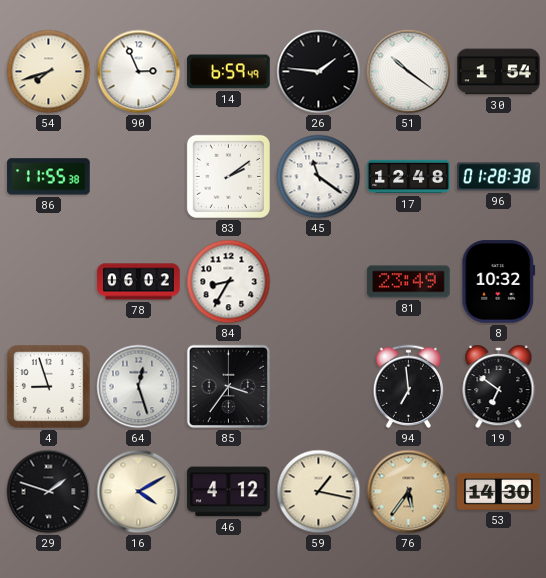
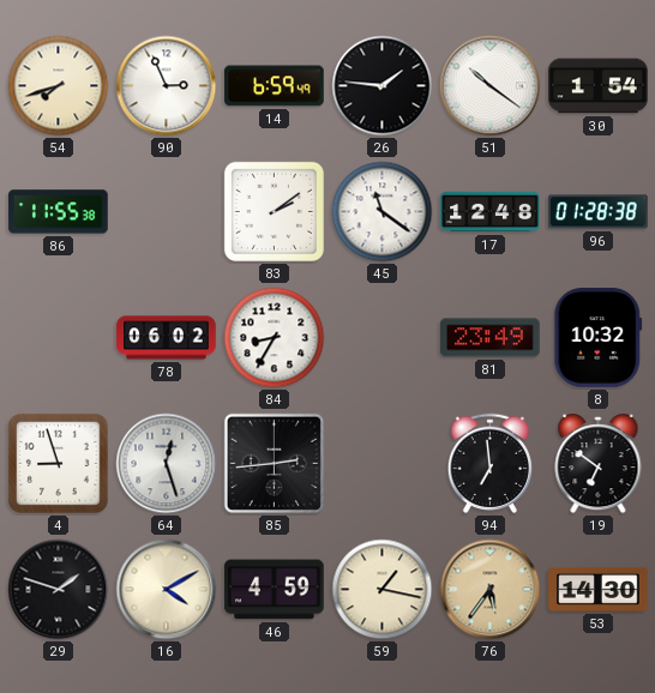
85: 3:36 -> 2:44
46: 4:12 -> 4:59
